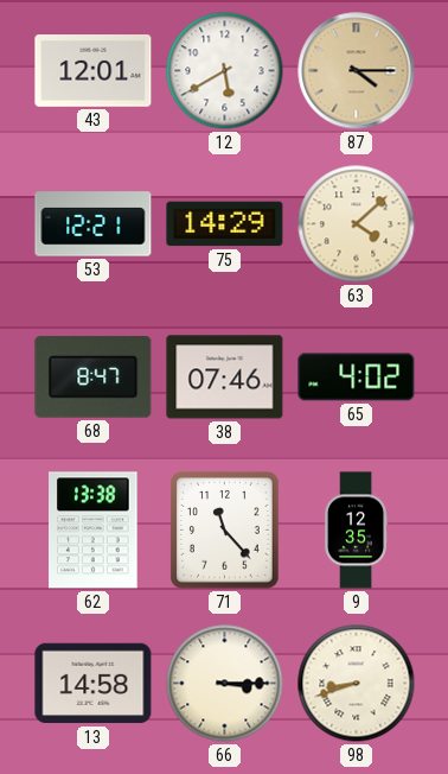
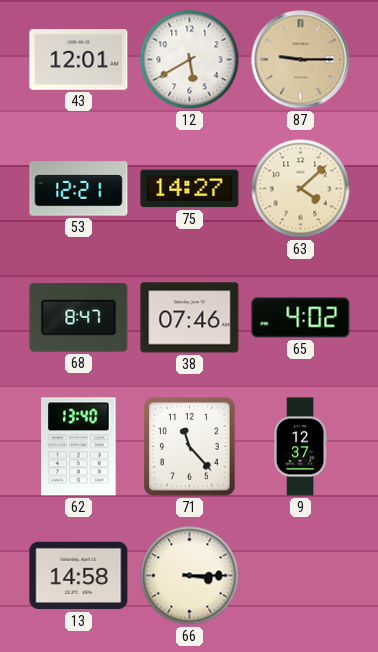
87: 4:15 -> 9:15
75: 14:29 -> 14:27
62: 13:38 -> 13:40
9: 12:35 -> 12:37
98: 8:42 -> none
